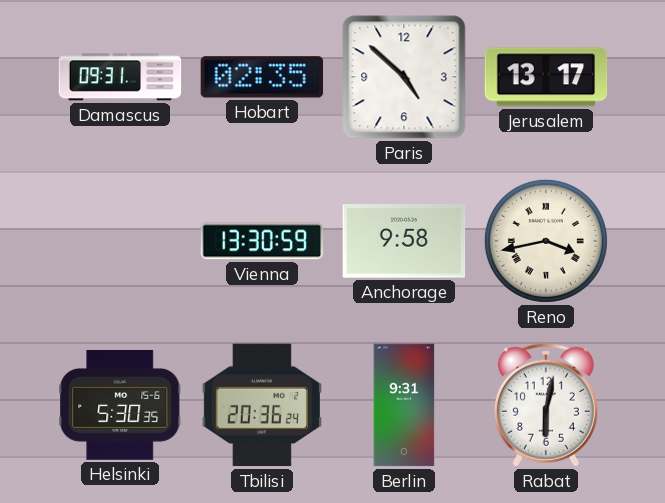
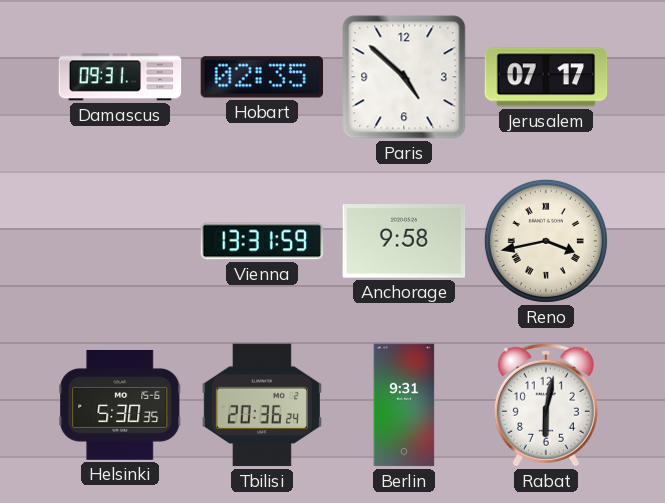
Jerusalem: 13:17 -> 07:17
Vienna: 13:30 -> 13:31
